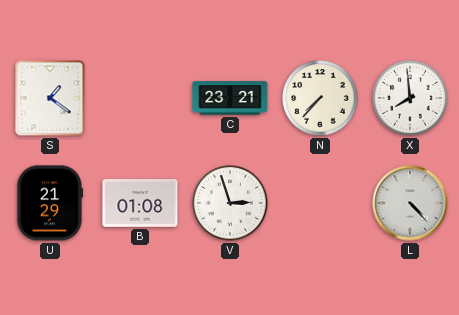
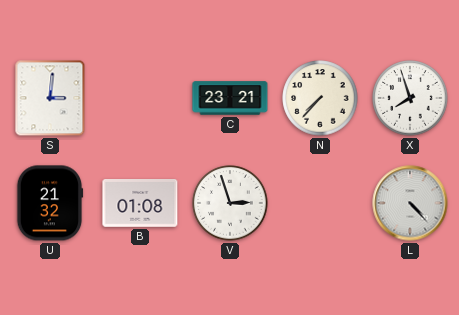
S: 1:21 -> 3:01
X: 7:59 -> 7:57
U: 21:29 -> 21:32
